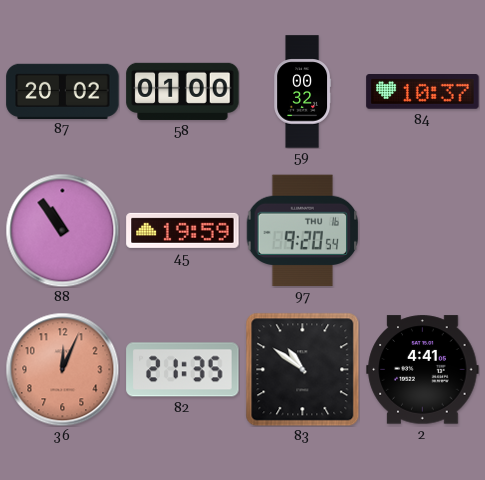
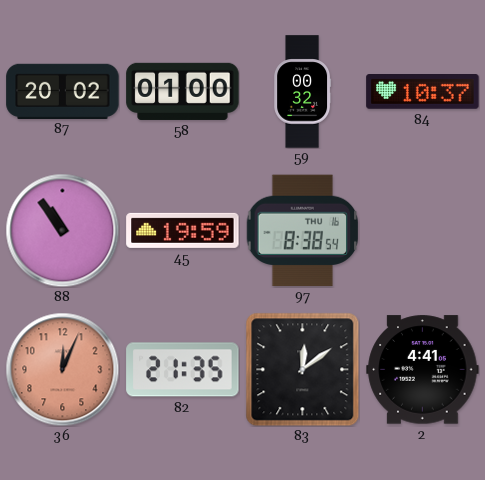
97: 9:20 -> 8:38
83: 10:51 -> 12:09
